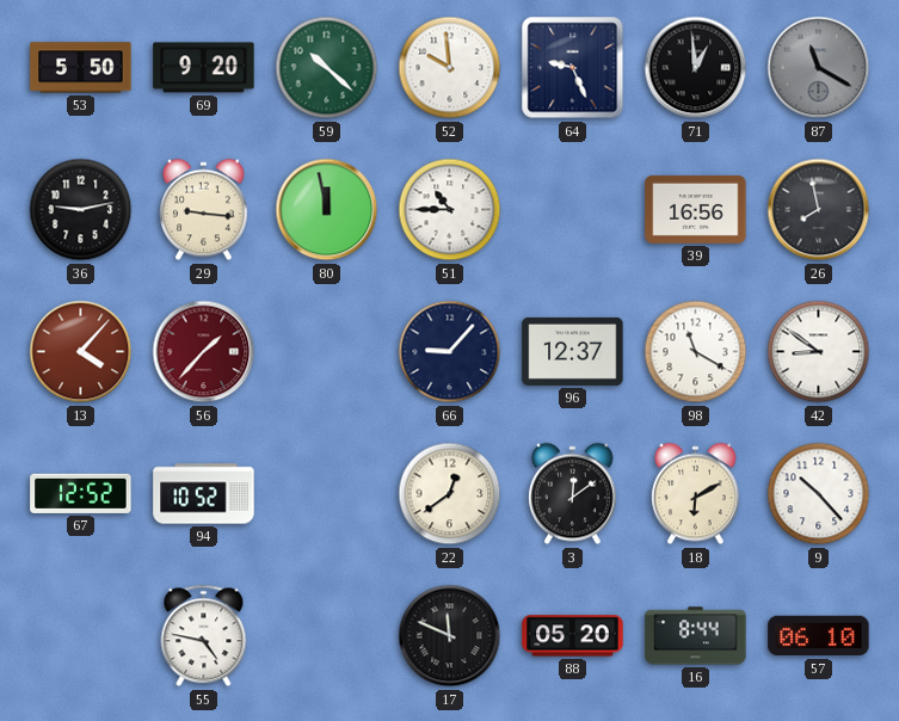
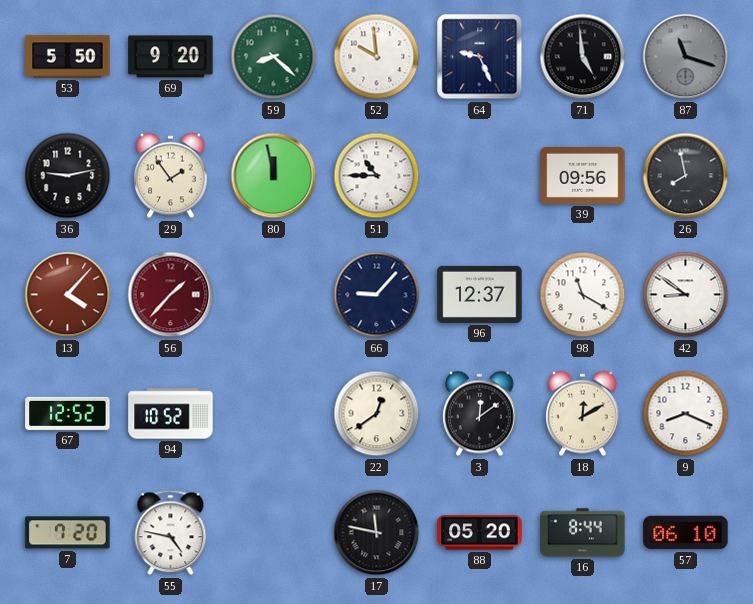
59: 10:22 -> 8:22
71: 12:59 -> 4:59
87: 11:20 -> 11:18
29: 9:16 -> 1:54
39: 16:56 -> 09:56
18: 6:10 -> 12:10
9: 10:23 -> 8:19
7: none -> 7:20
17: 11:49 -> 11:47
